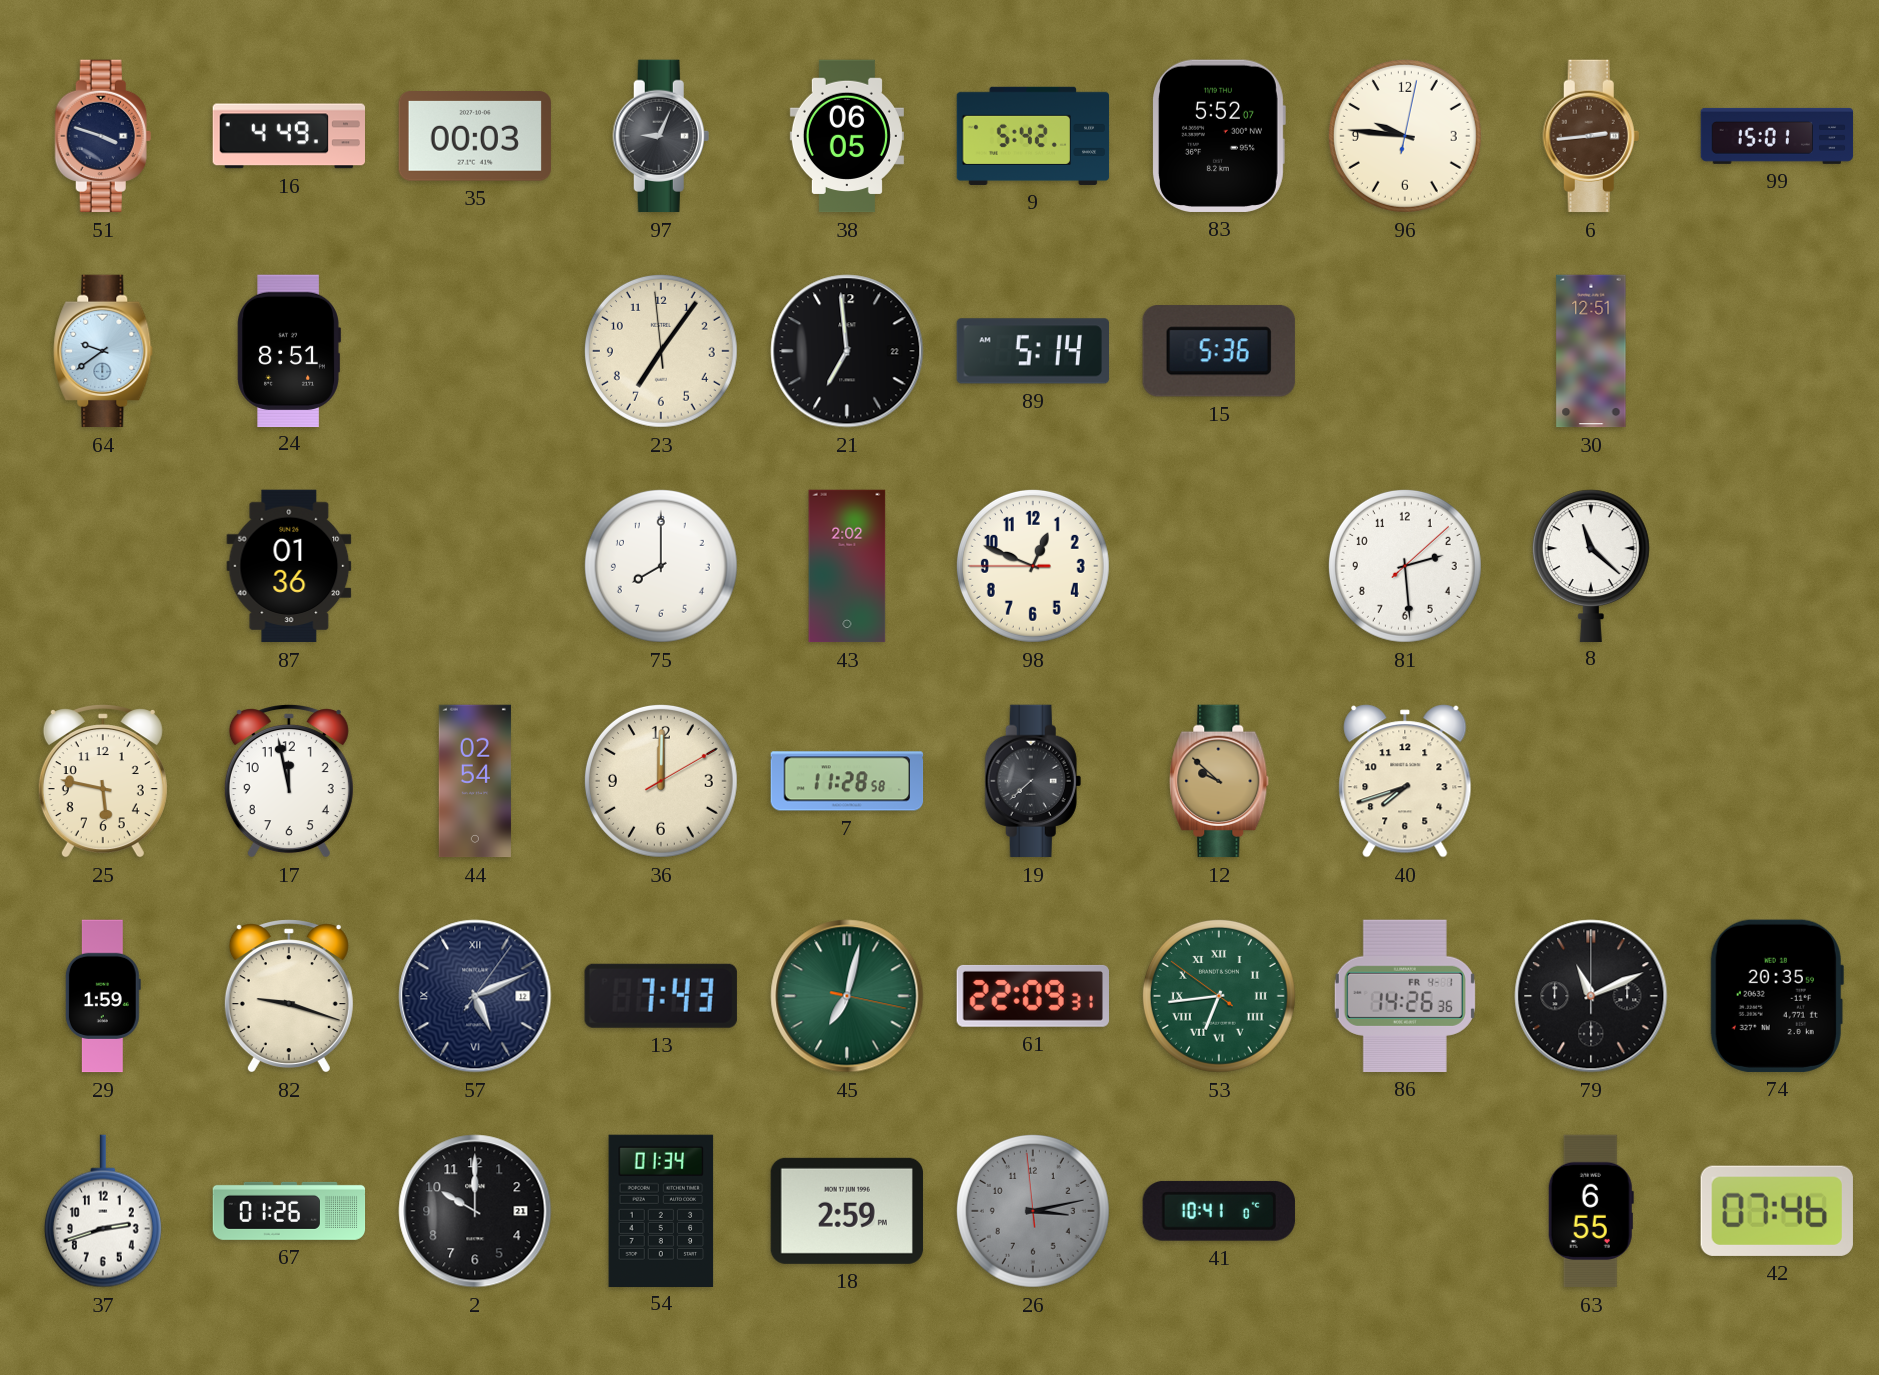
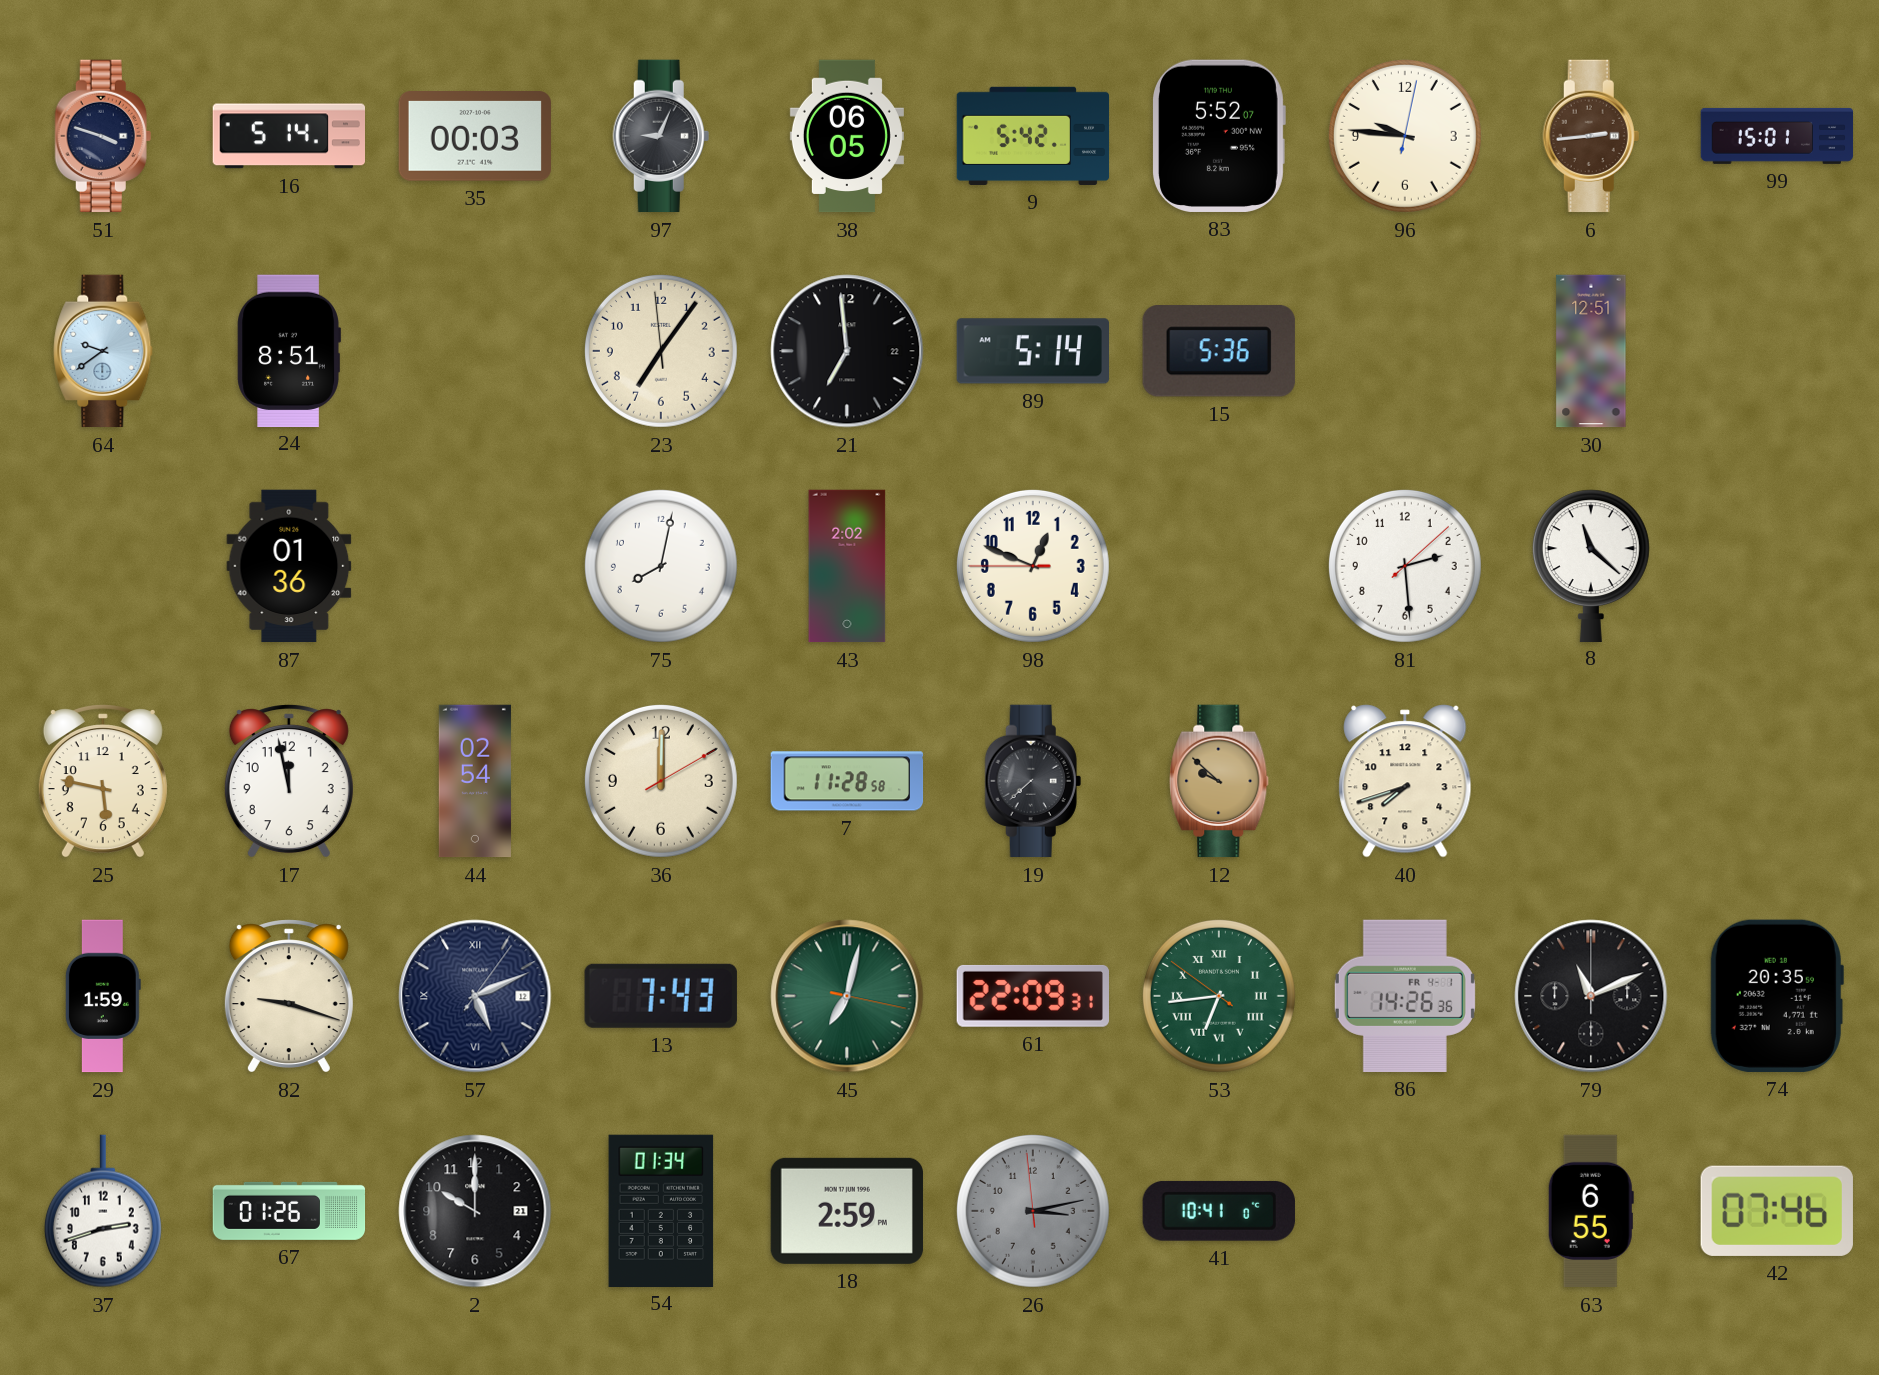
16: 4:49 -> 5:14
75: 8:00 -> 8:02
